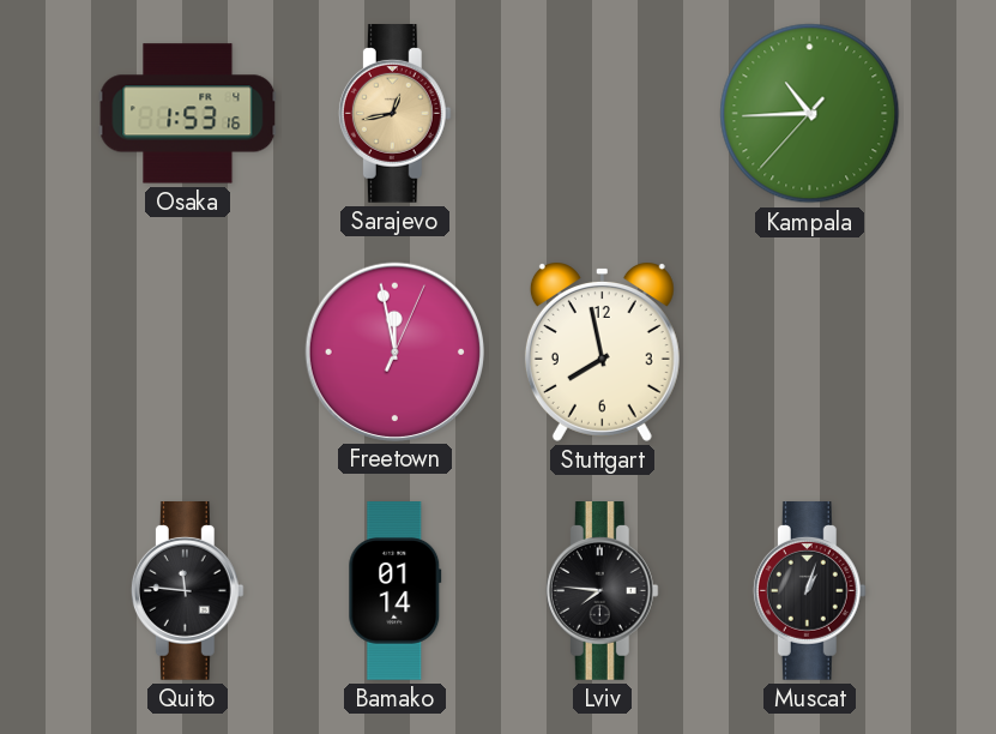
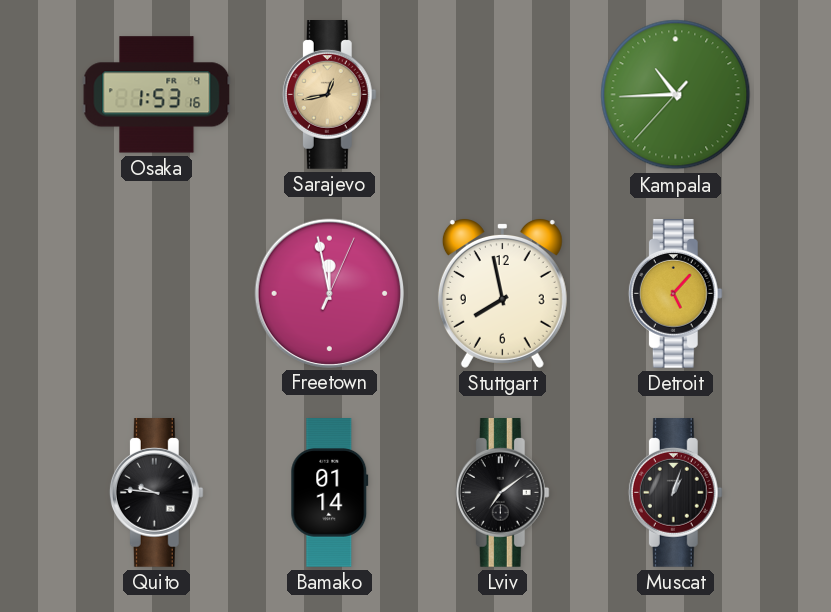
Detroit: none -> 5:07
Quito: 11:46 -> 9:46
Lviv: 7:46 -> 7:09
